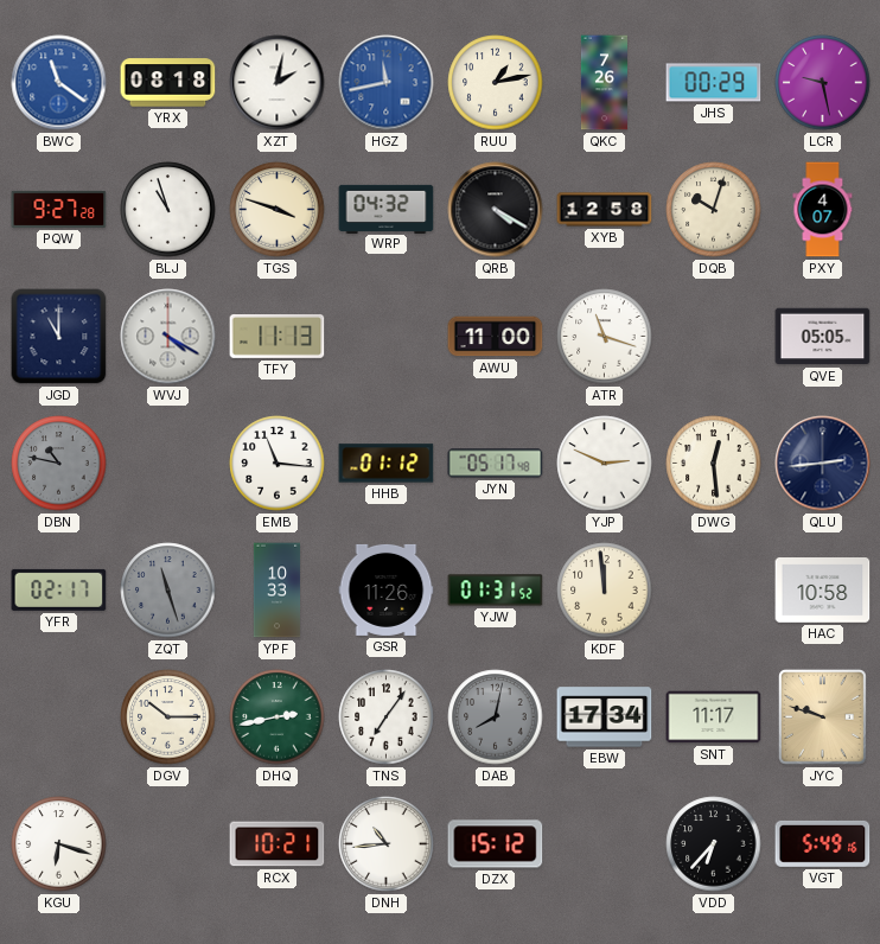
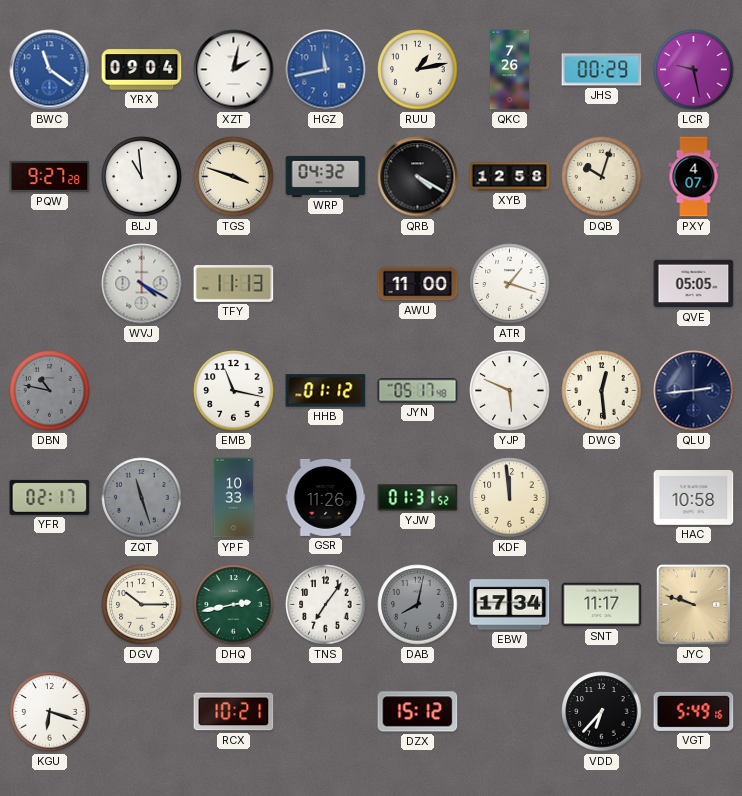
YRX: 08:18 -> 09:04
BLJ: 10:57 -> 10:59
JGD: 11:00 -> none
ATR: 11:18 -> 1:18
EMB: 11:16 -> 11:17
YJP: 2:49 -> 5:49
DNH: 10:44 -> none
